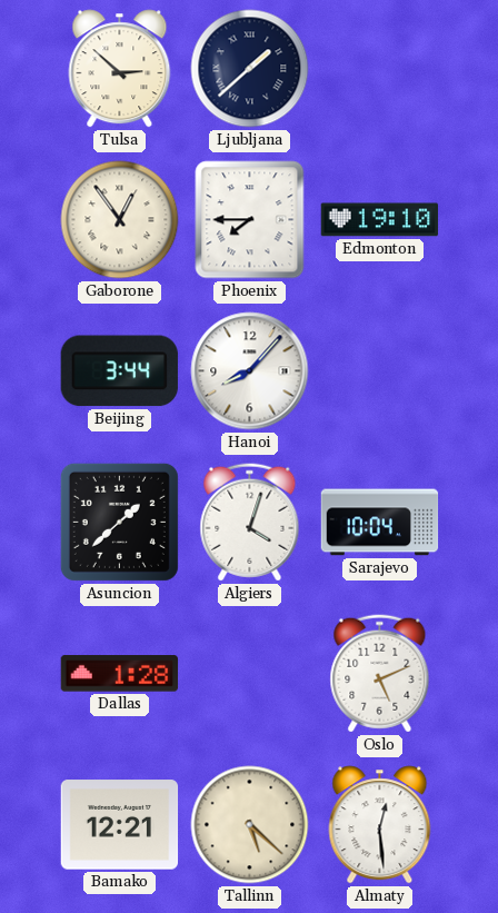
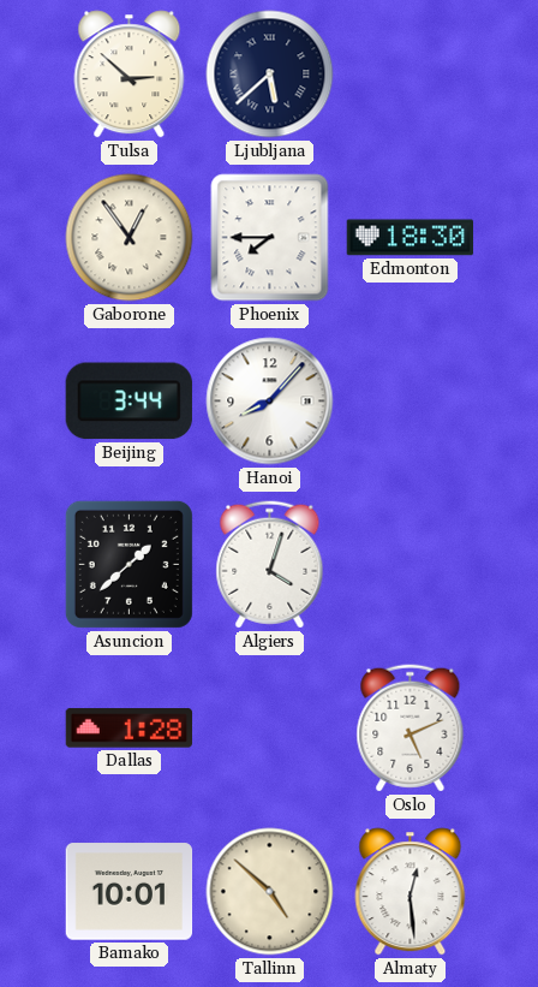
Ljubljana: 1:38 -> 5:38
Edmonton: 19:10 -> 18:30
Sarajevo: 10:04 -> none
Bamako: 12:21 -> 10:01
Tallinn: 5:22 -> 4:52
